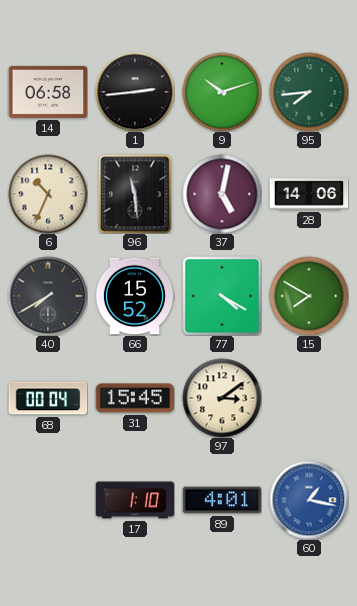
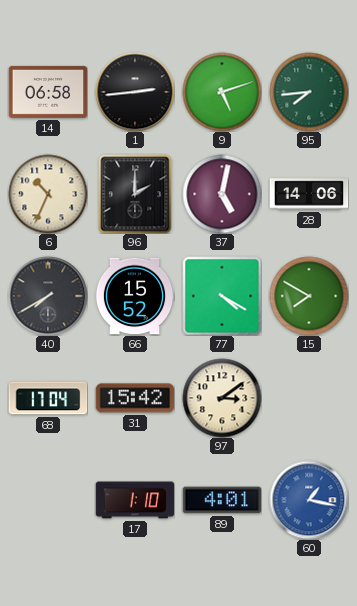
9: 10:12 -> 5:12
96: 11:29 -> 2:00
68: 00:04 -> 17:04
31: 15:45 -> 15:42
